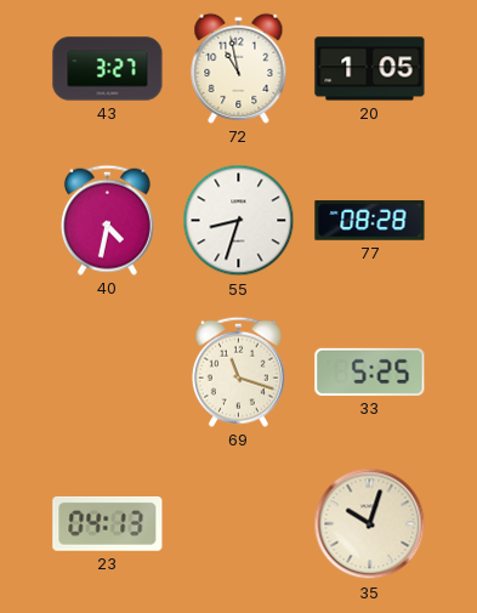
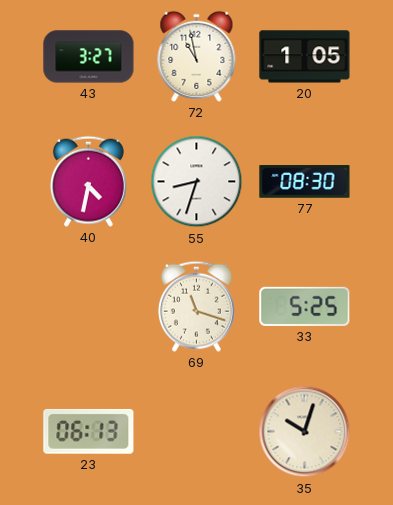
77: 08:28 -> 08:30
23: 04:13 -> 06:13
